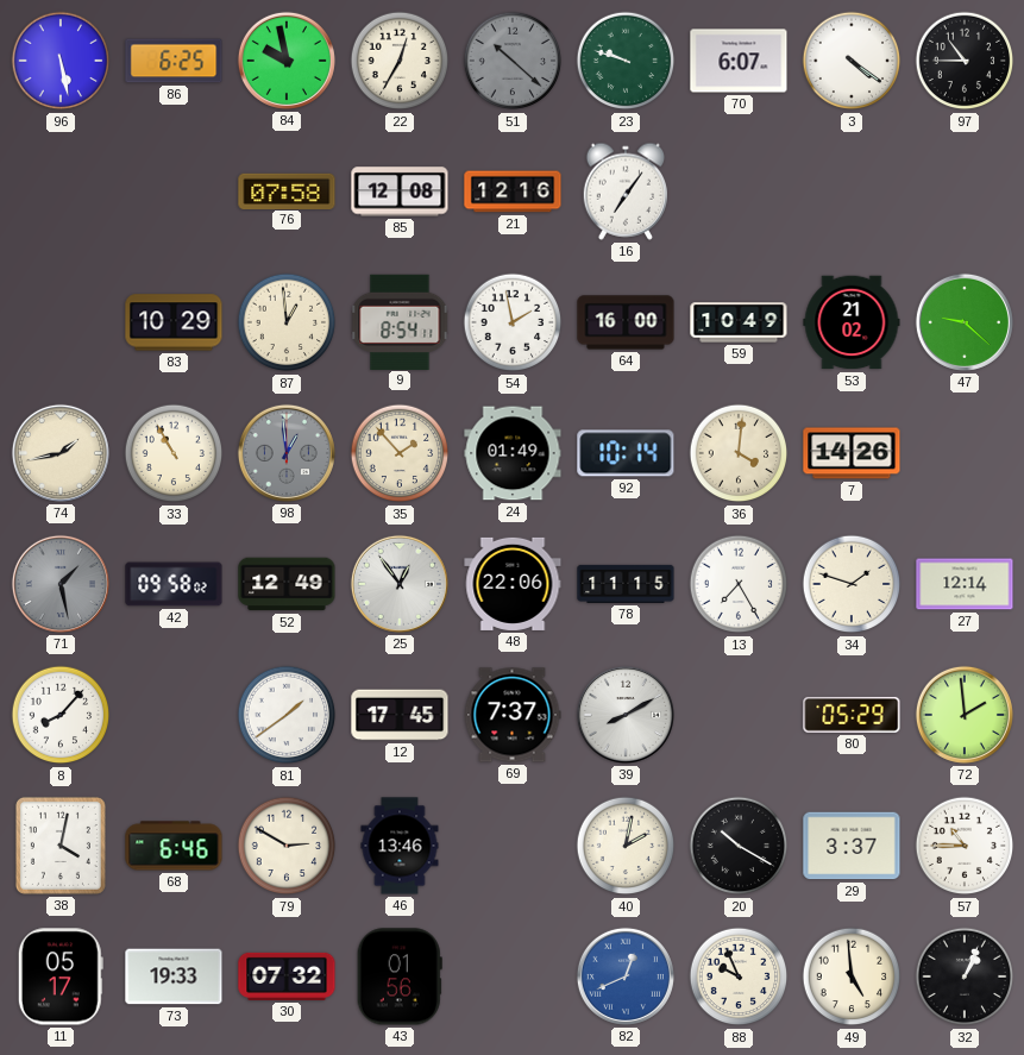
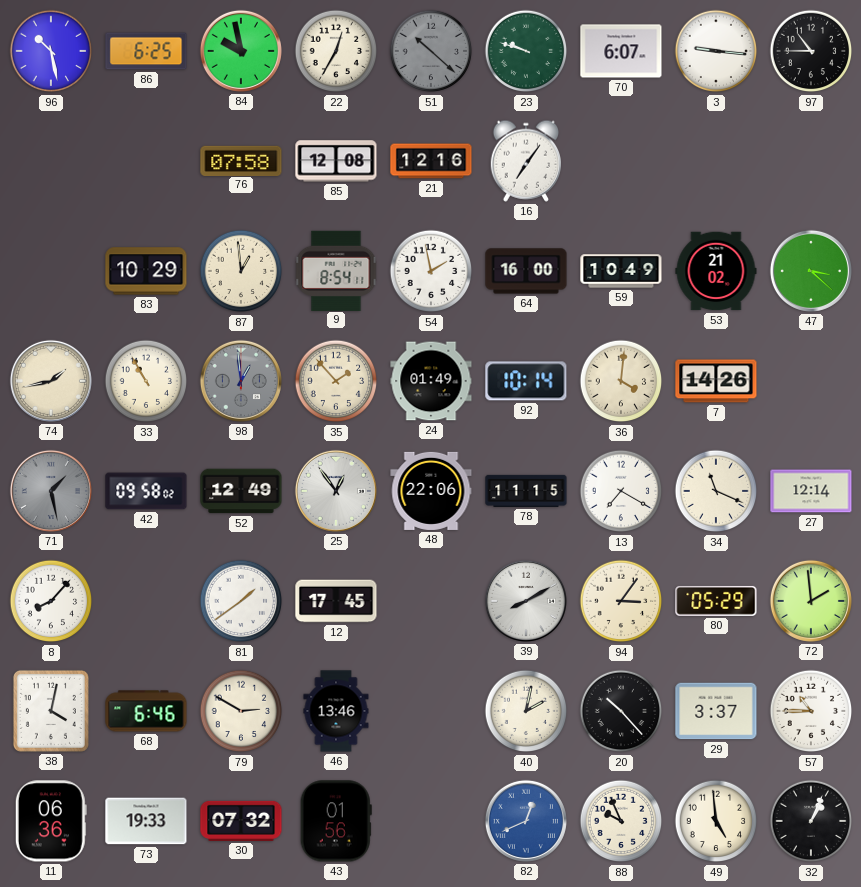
96: 5:28 -> 10:28
3: 4:21 -> 9:16
47: 9:22 -> 3:22
13: 7:25 -> 7:20
34: 1:48 -> 11:19
69: 7:37 -> none
94: none -> 3:06
20: 10:20 -> 10:23
11: 05:17 -> 06:36
